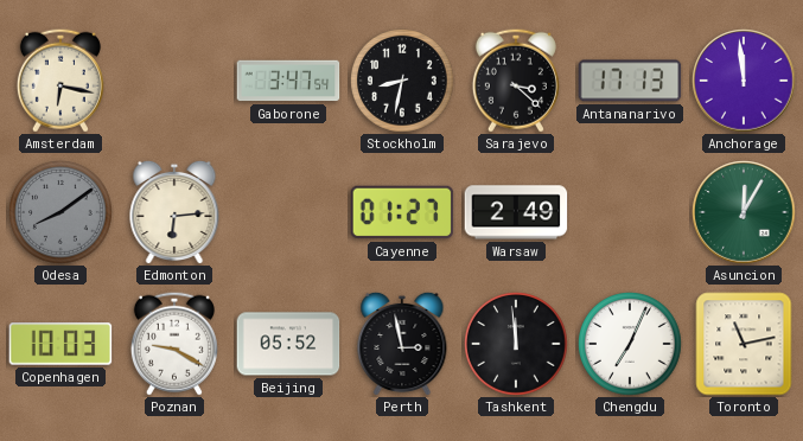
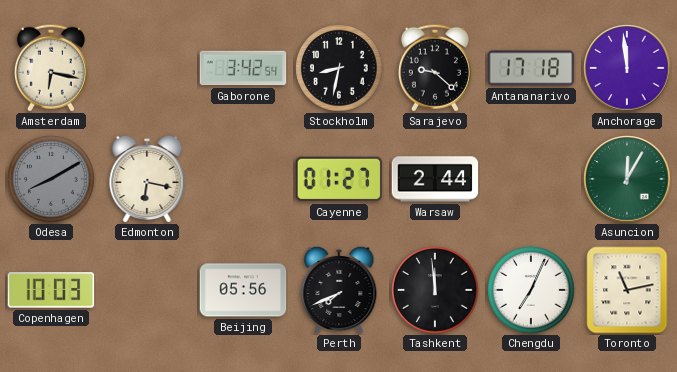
Gaborone: 3:47 -> 3:42
Sarajevo: 3:22 -> 9:22
Antananarivo: 17:13 -> 17:18
Odesa: 8:09 -> 8:10
Edmonton: 6:14 -> 6:17
Warsaw: 2:49 -> 2:44
Poznan: 9:20 -> none
Beijing: 05:52 -> 05:56
Perth: 2:58 -> 7:41
